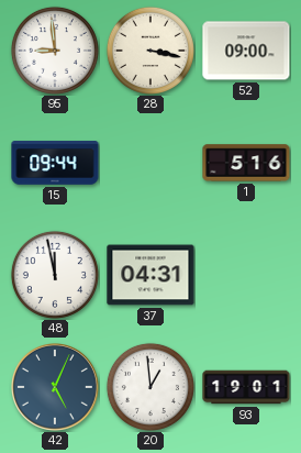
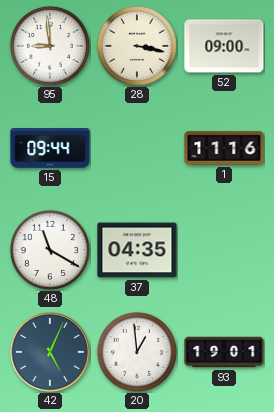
1: 5:16 -> 11:16
48: 11:58 -> 11:20
37: 04:31 -> 04:35
